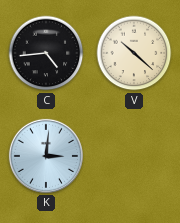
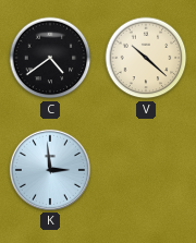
C: 4:44 -> 4:39
K: 3:01 -> 2:59
